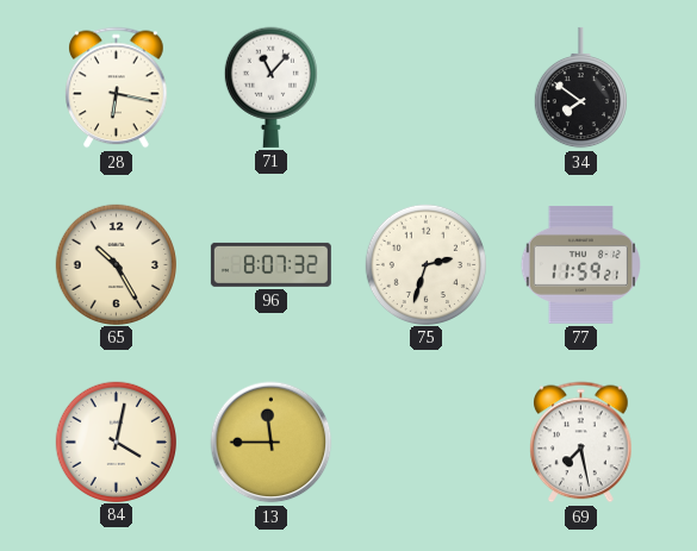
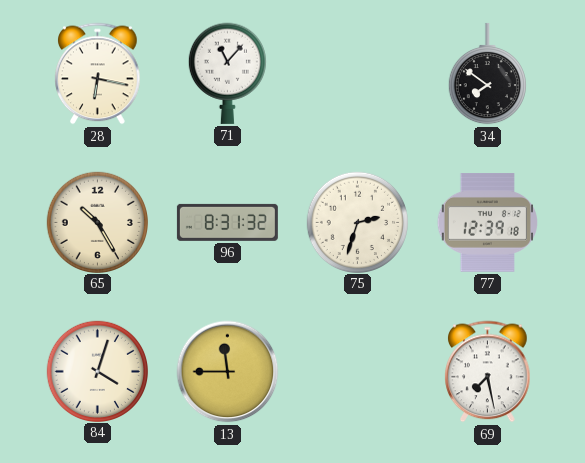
96: 8:07 -> 8:31
77: 11:59 -> 12:39
84: 4:02 -> 4:03
